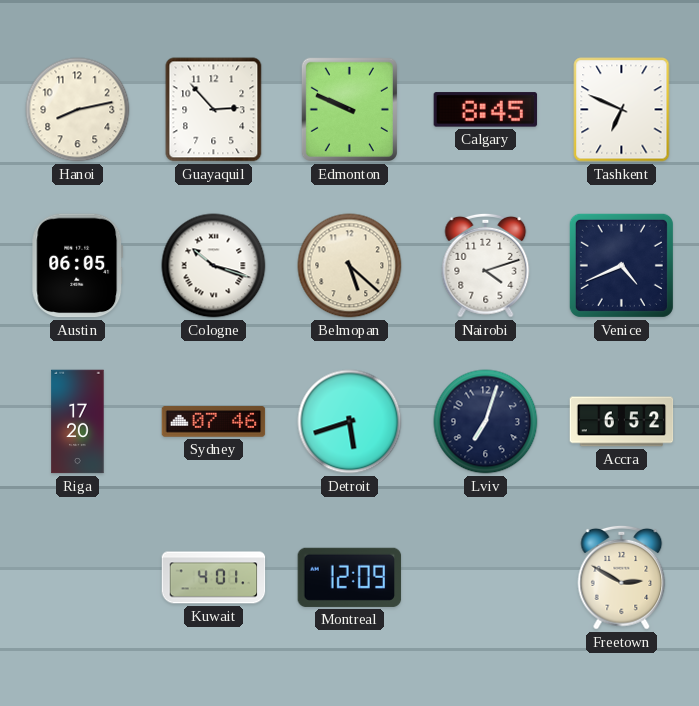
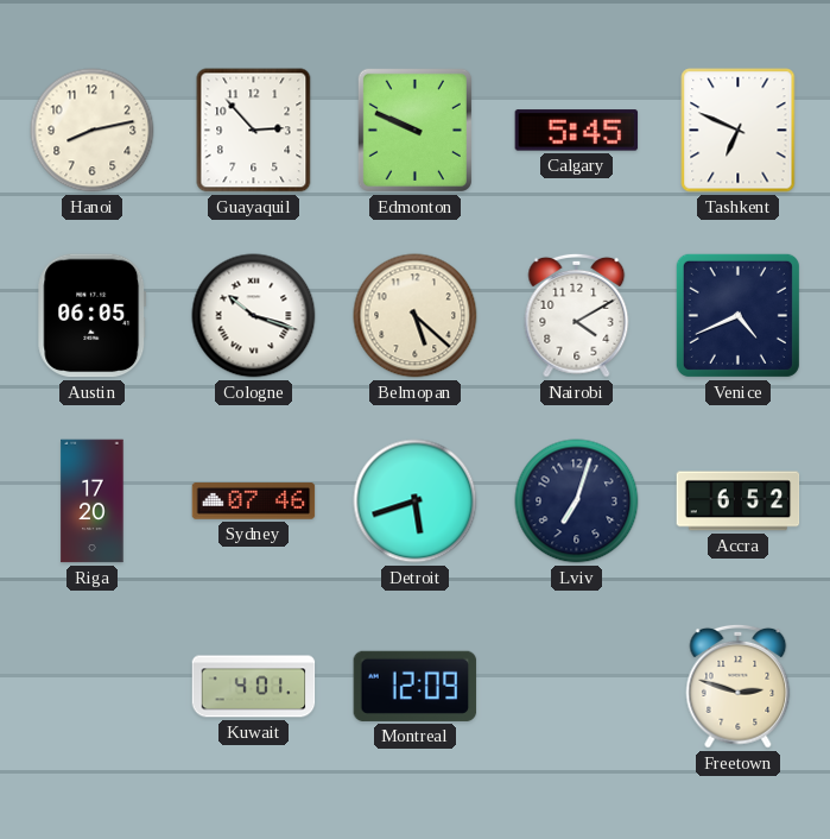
Calgary: 8:45 -> 5:45
Nairobi: 4:12 -> 4:10
Freetown: 2:50 -> 2:48
